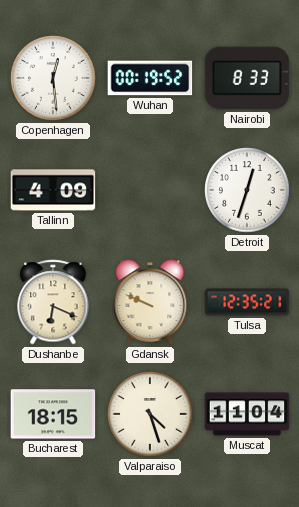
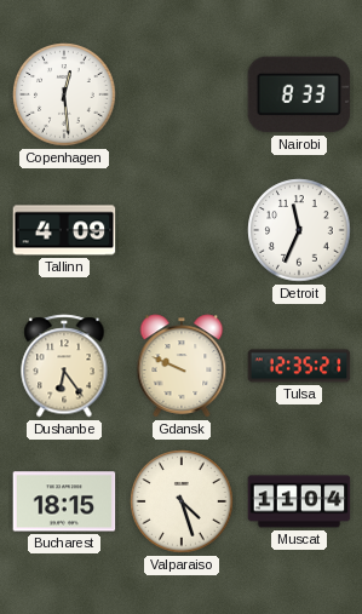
Wuhan: 00:19 -> none
Detroit: 12:33 -> 11:34
Dushanbe: 6:19 -> 6:24
